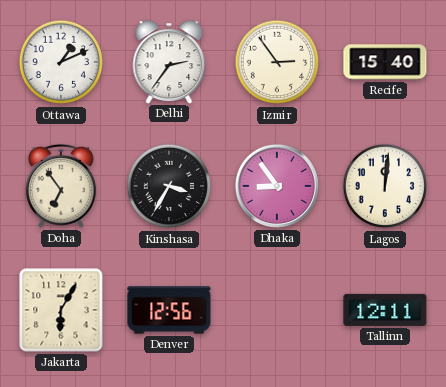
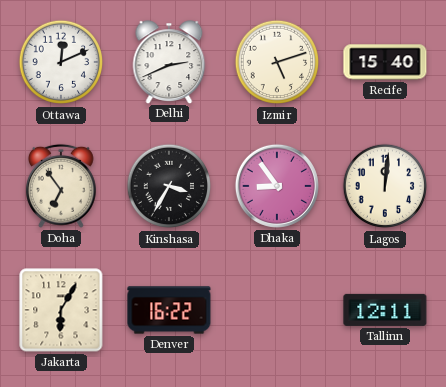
Ottawa: 1:11 -> 12:11
Delhi: 2:36 -> 2:41
Izmir: 2:54 -> 5:12
Denver: 12:56 -> 16:22
